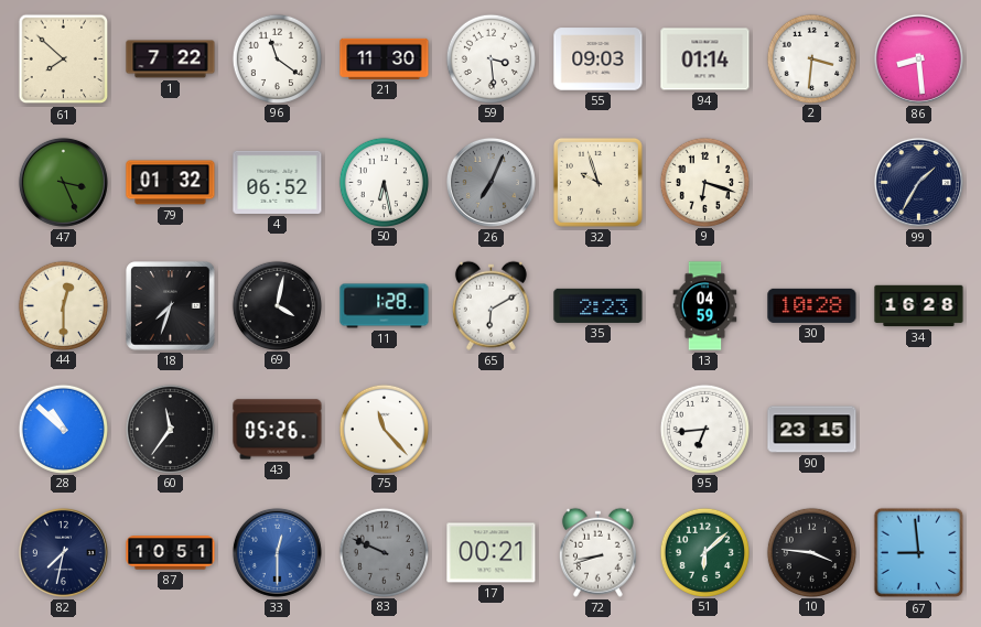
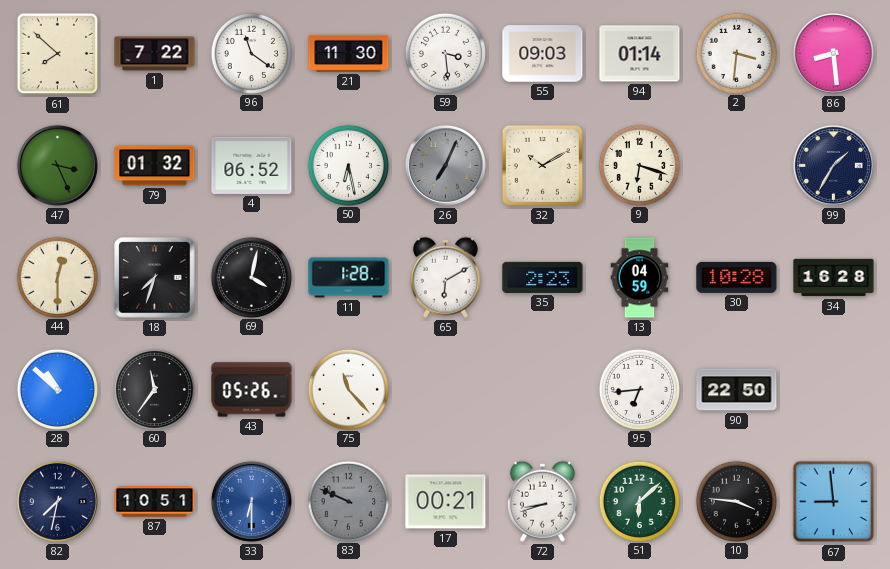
32: 9:57 -> 10:10
90: 23:15 -> 22:50
33: 12:30 -> 6:30
